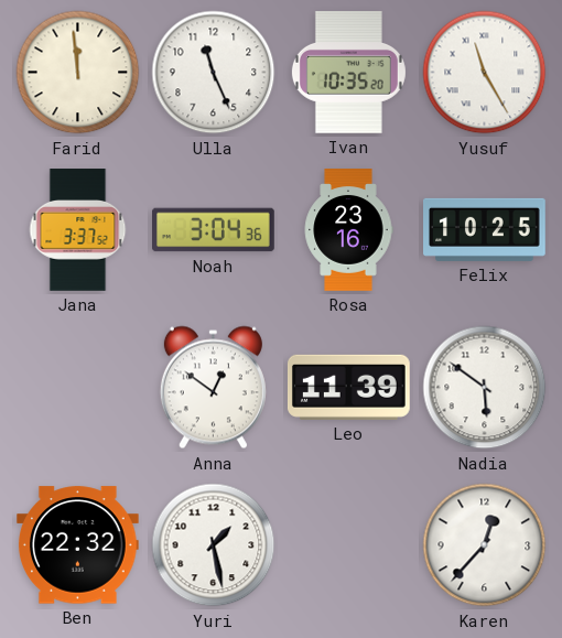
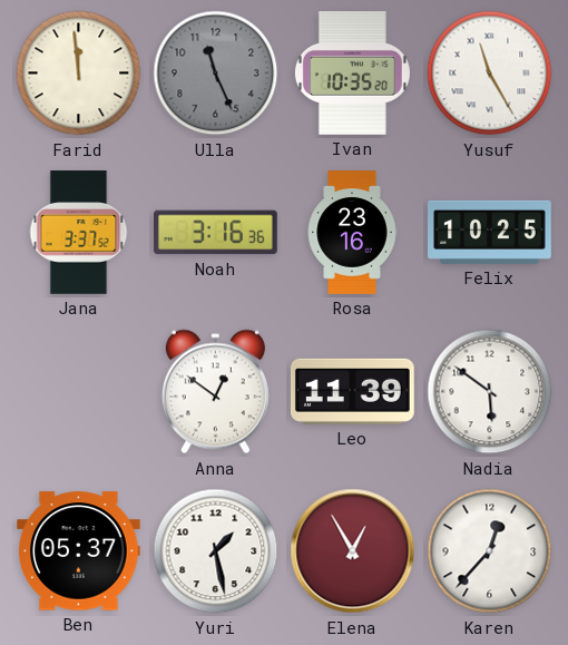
Ulla dial: white -> grey
Noah: 3:04 -> 3:16
Ben: 22:32 -> 05:37
Elena: none -> 12:55
